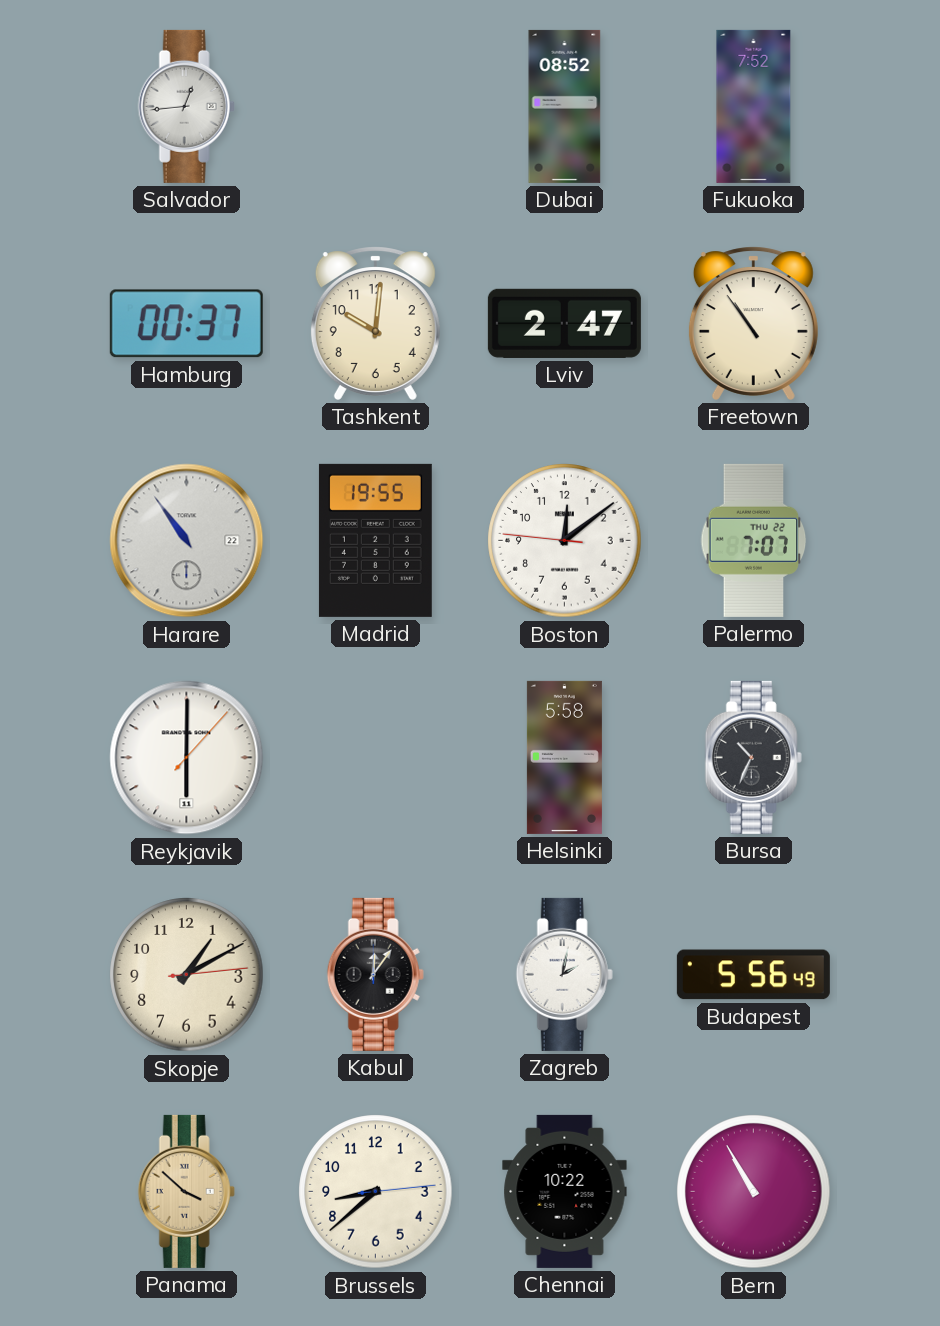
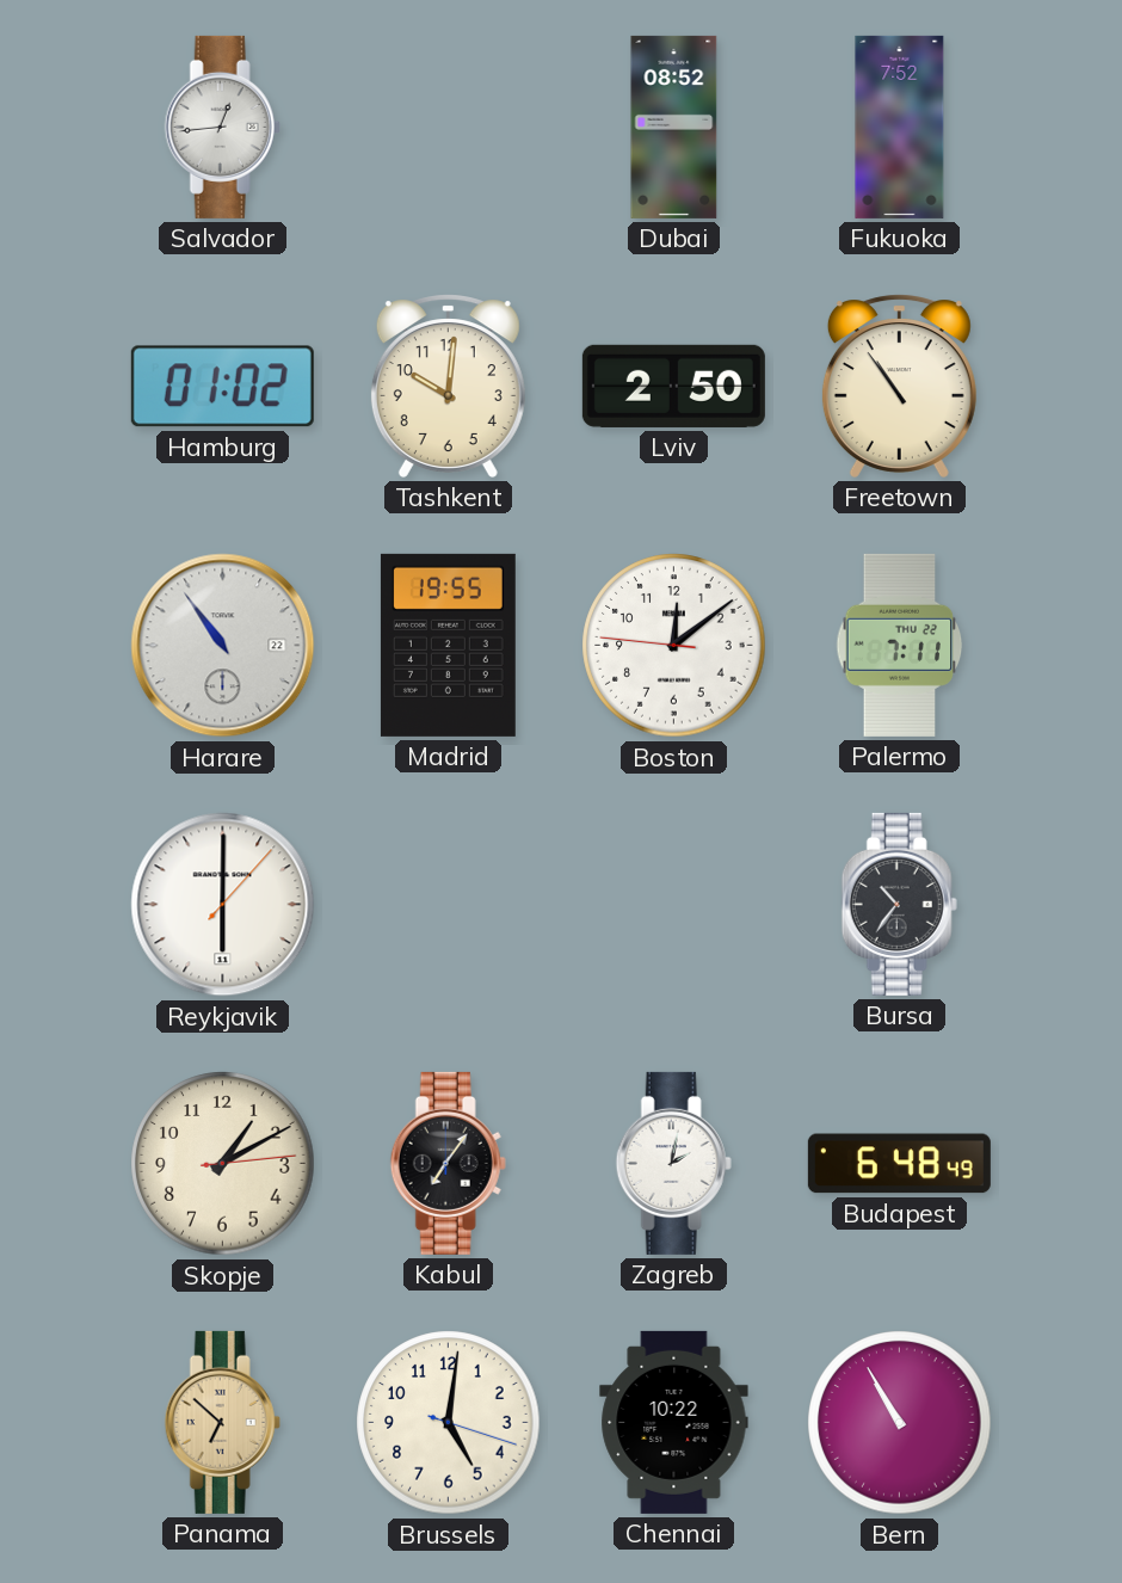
Hamburg: 00:37 -> 01:02
Lviv: 2:47 -> 2:50
Palermo: 7:07 -> 7:11
Helsinki: 5:58 -> none
Bursa: 10:34 -> 10:36
Kabul: 12:06 -> 7:06
Budapest: 5:56 -> 6:48
Panama: 3:52 -> 6:52
Brussels: 8:38 -> 5:01
